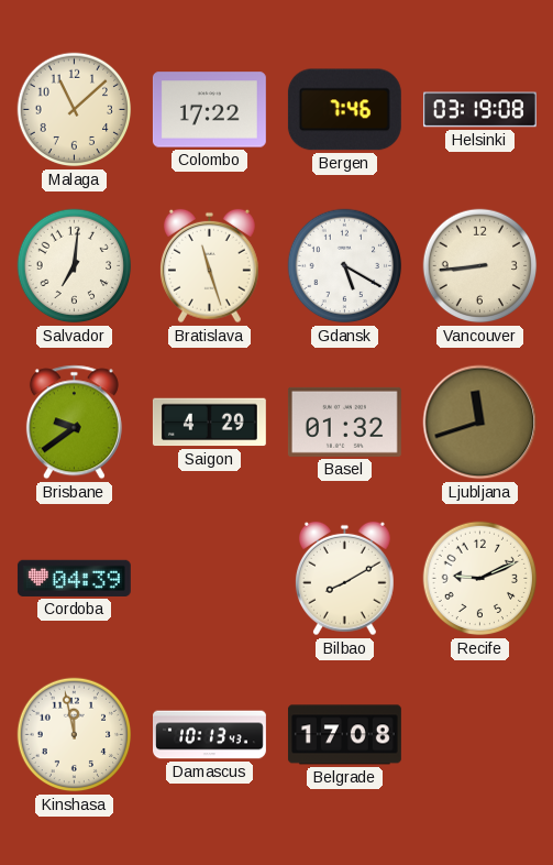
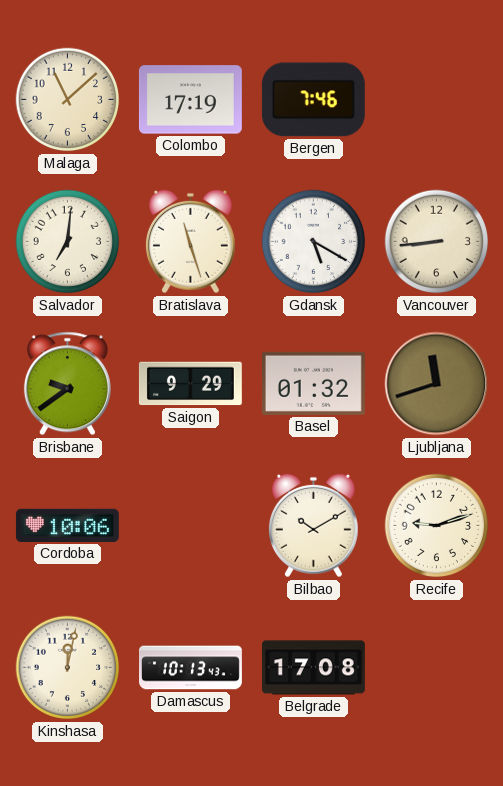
Colombo: 17:22 -> 17:19
Helsinki: 03:19 -> none
Saigon: 4:29 -> 9:29
Cordoba: 04:39 -> 10:06
Bilbao: 8:10 -> 10:10
Recife: 9:11 -> 9:12
Kinshasa: 11:58 -> 12:02
